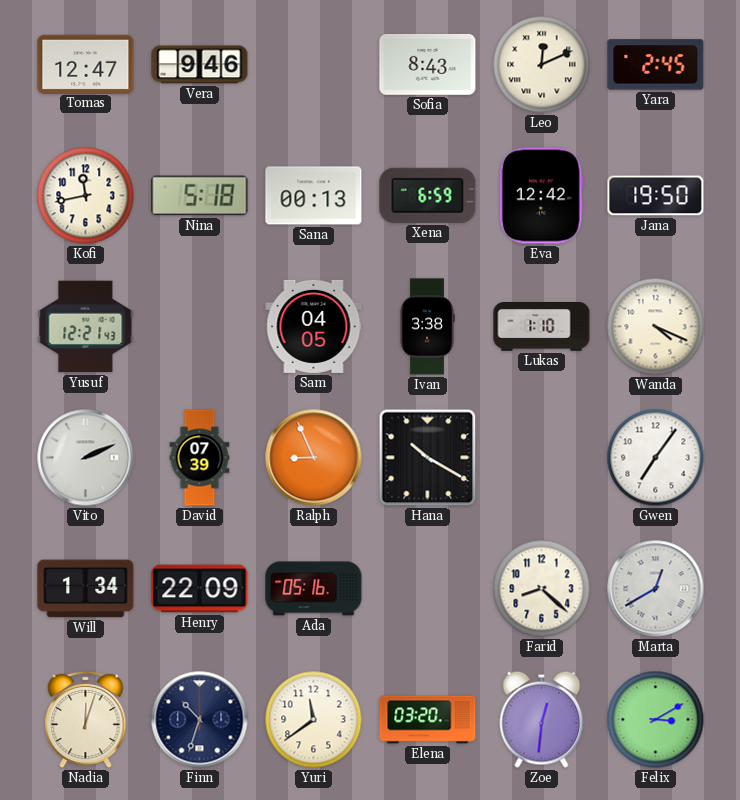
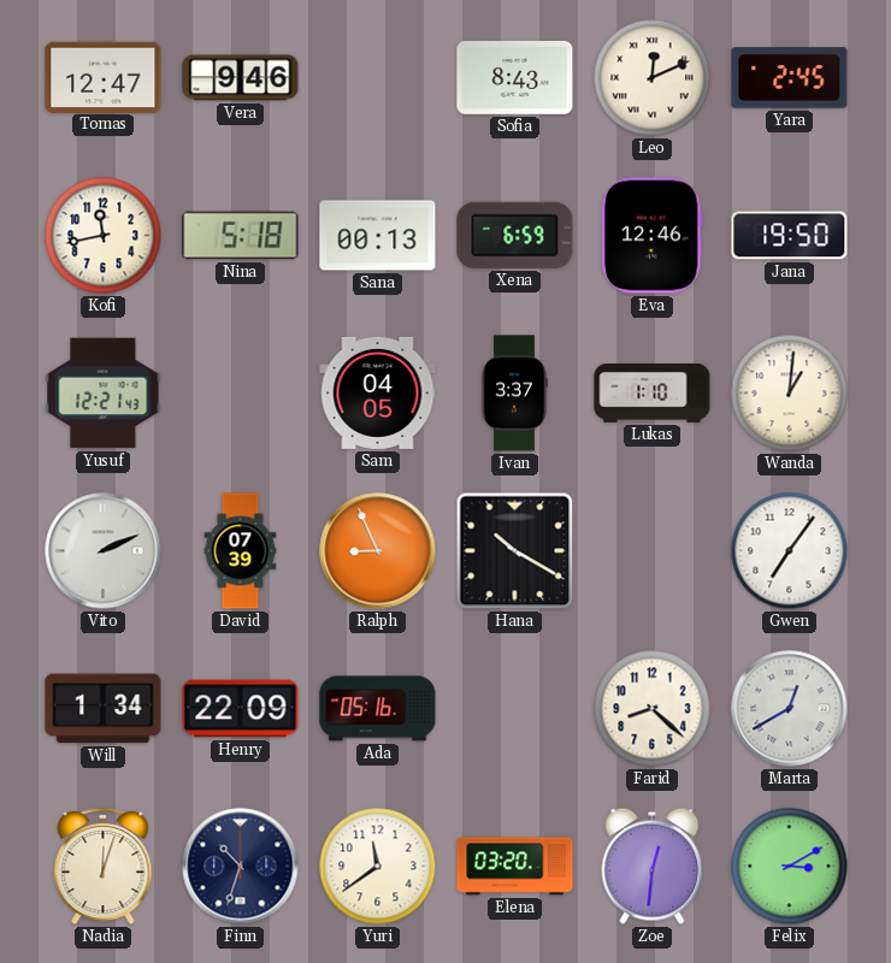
Eva: 12:42 -> 12:46
Ivan: 3:38 -> 3:37
Wanda: 4:19 -> 1:01
